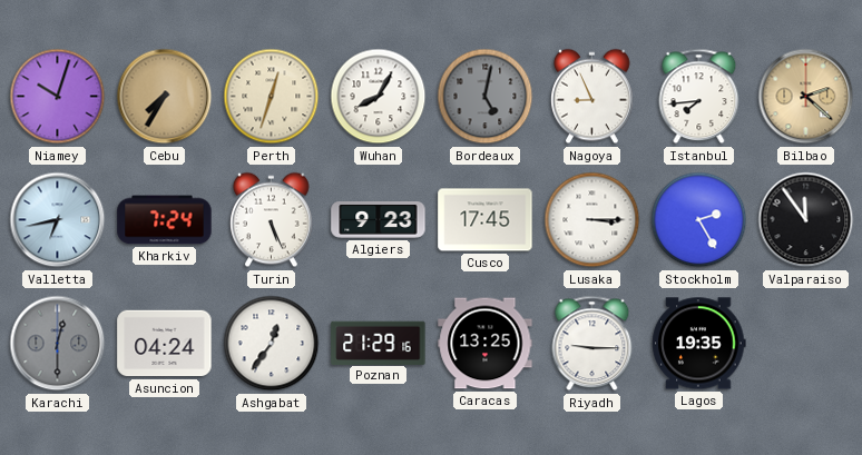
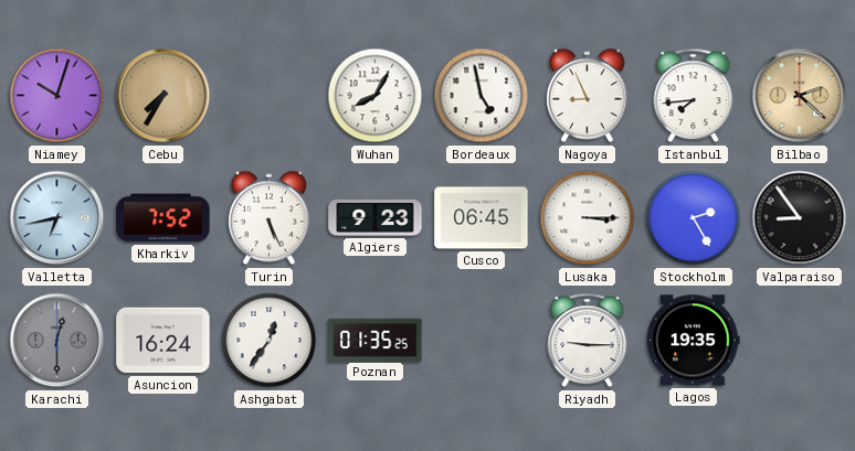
Perth: 12:33 -> none
Bordeaux: 5:02 -> 4:58
Bordeaux dial: grey -> white
Kharkiv: 7:24 -> 7:52
Cusco: 17:45 -> 06:45
Valparaiso: 11:54 -> 8:54
Asuncion: 04:24 -> 16:24
Poznan: 21:29 -> 01:35
Caracas: 13:25 -> none
